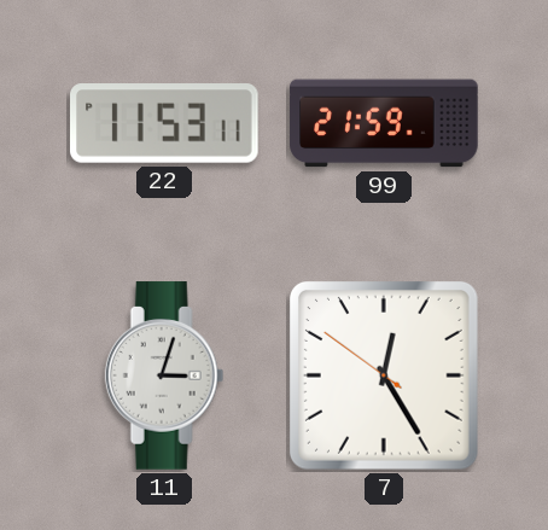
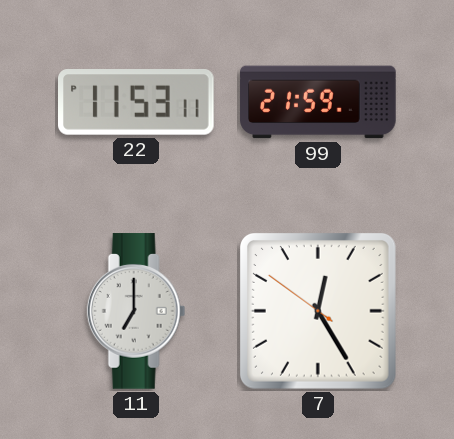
11: 3:03 -> 7:00
